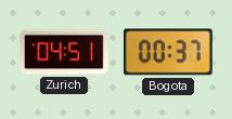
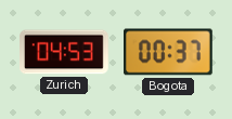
Zurich: 04:51 -> 04:53
